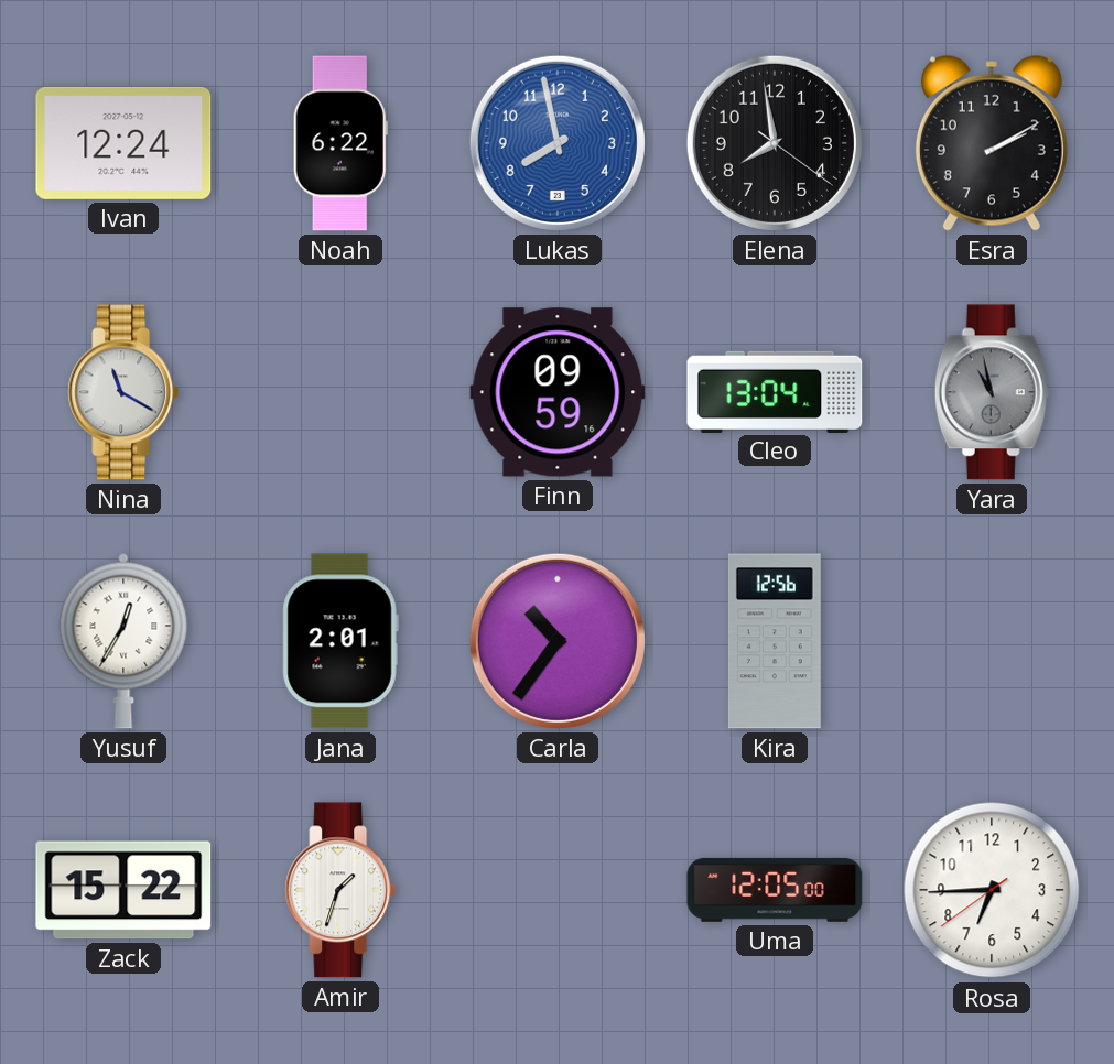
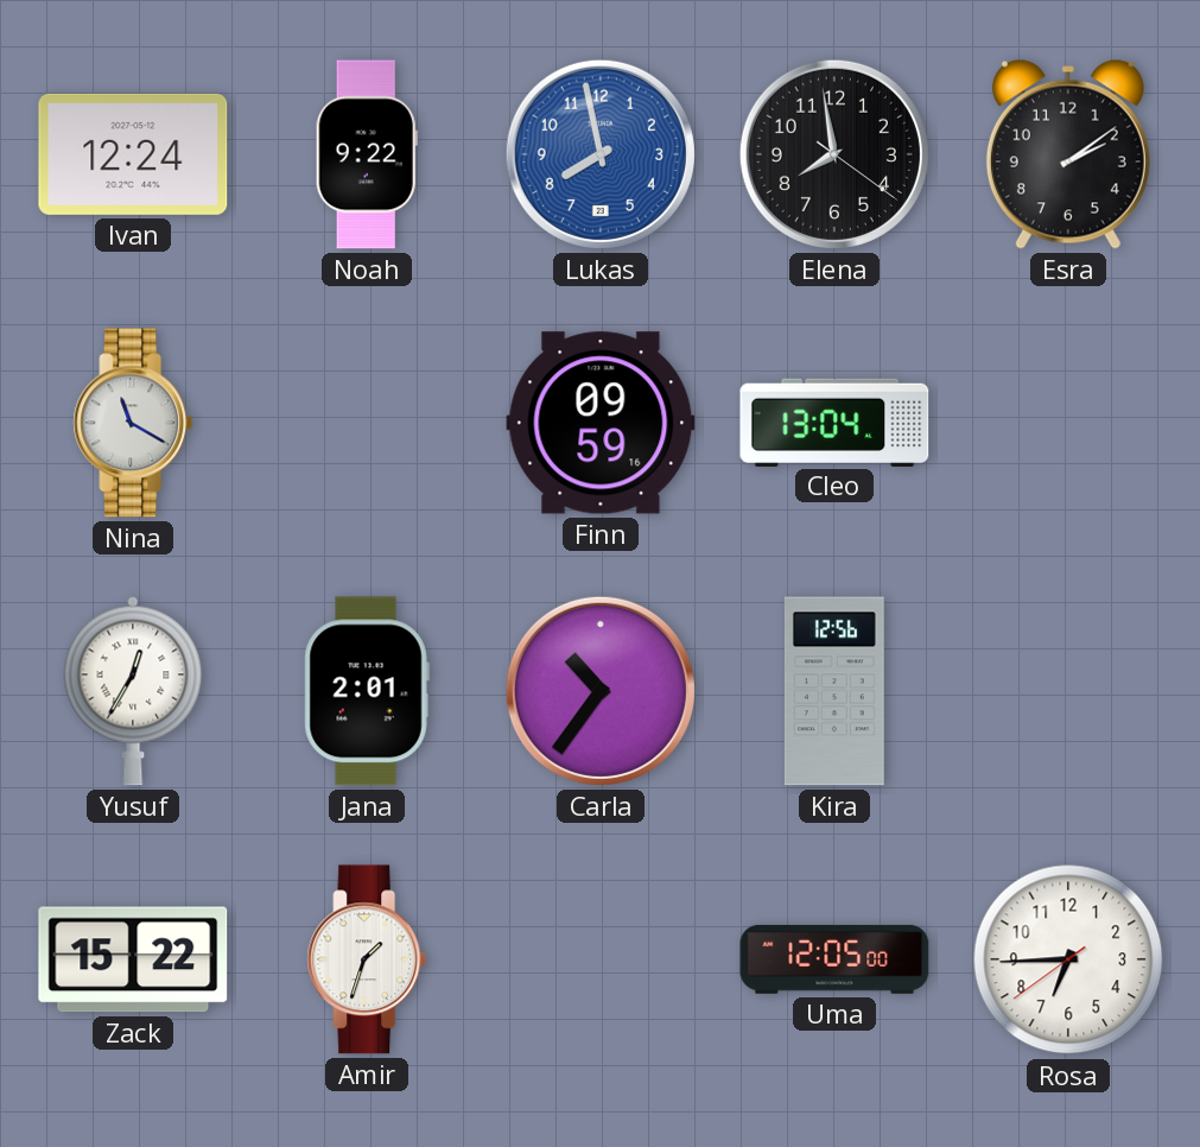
Noah: 6:22 -> 9:22
Esra: 2:10 -> 2:09
Yara: 10:58 -> none
